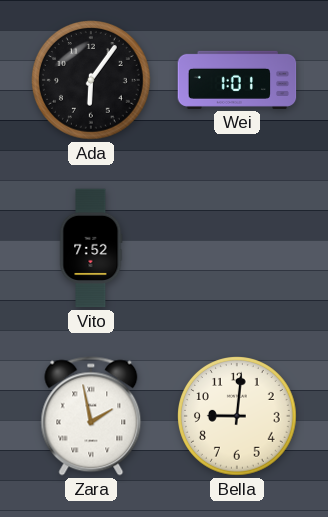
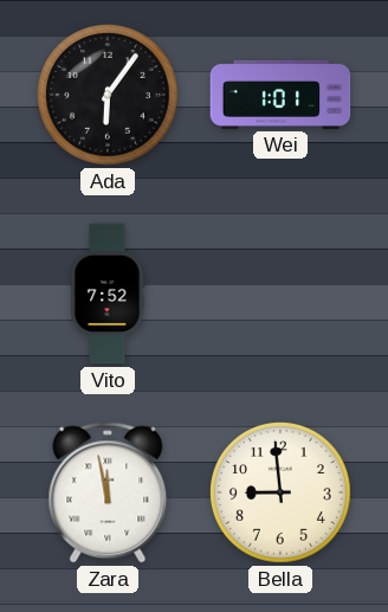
Zara: 1:58 -> 11:58
Bella: 9:01 -> 8:59
